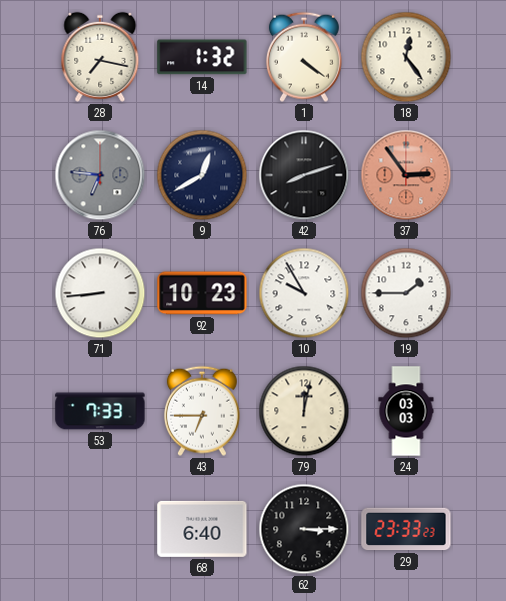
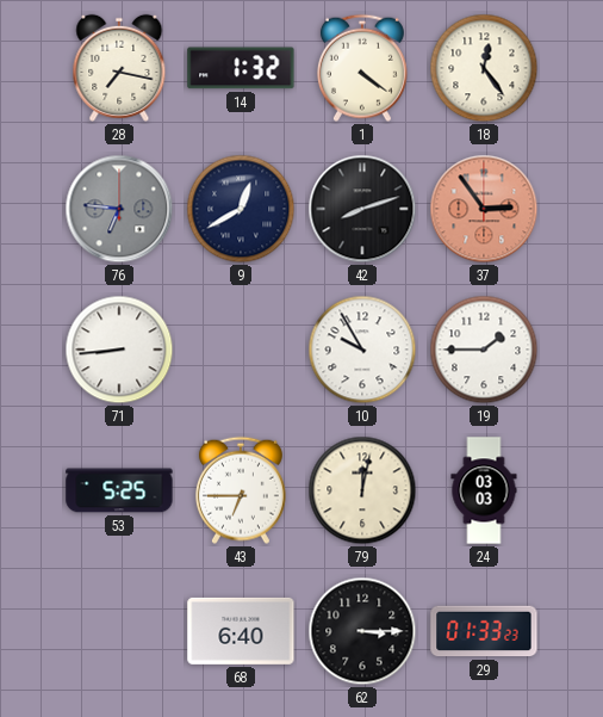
92: 10:23 -> none
53: 7:33 -> 5:25
29: 23:33 -> 01:33
